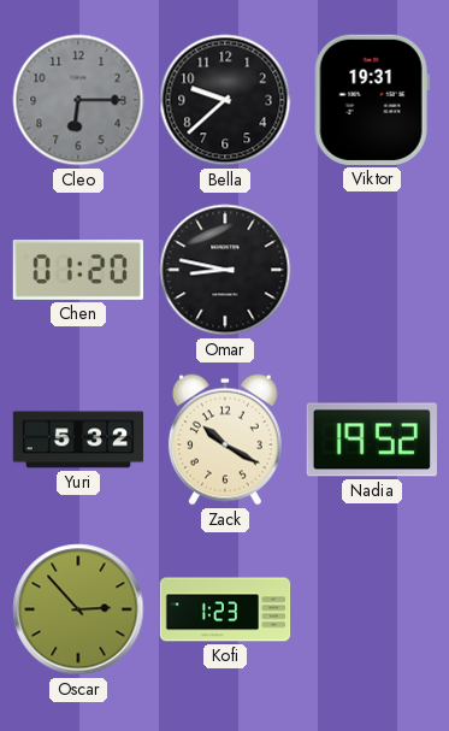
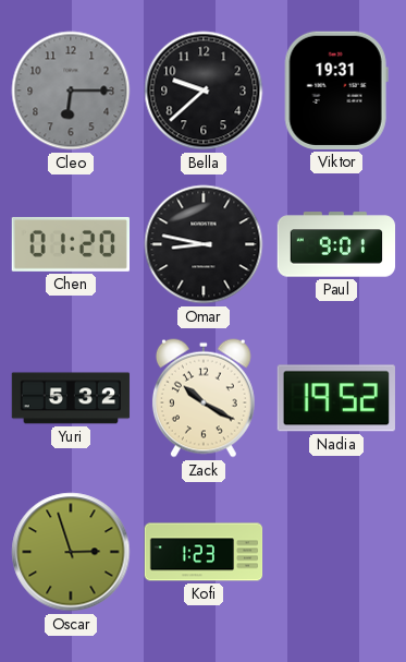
Paul: none -> 9:01
Oscar: 2:53 -> 2:57
